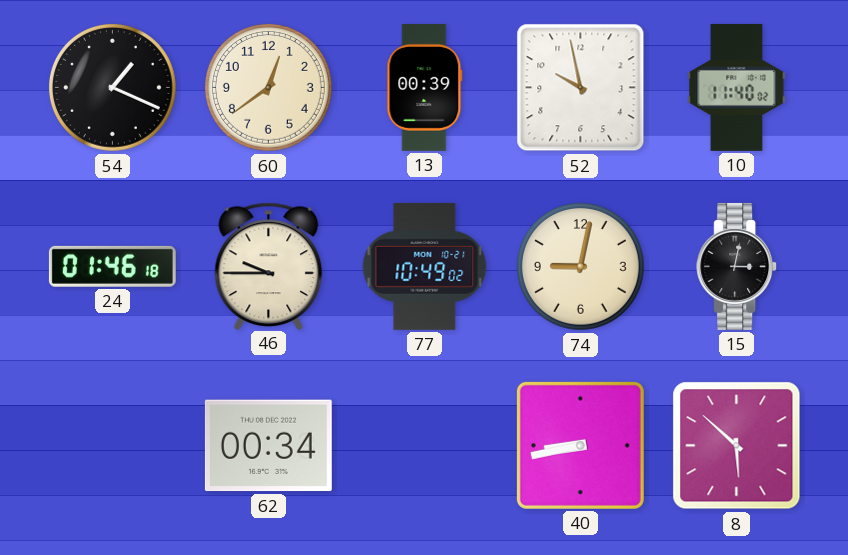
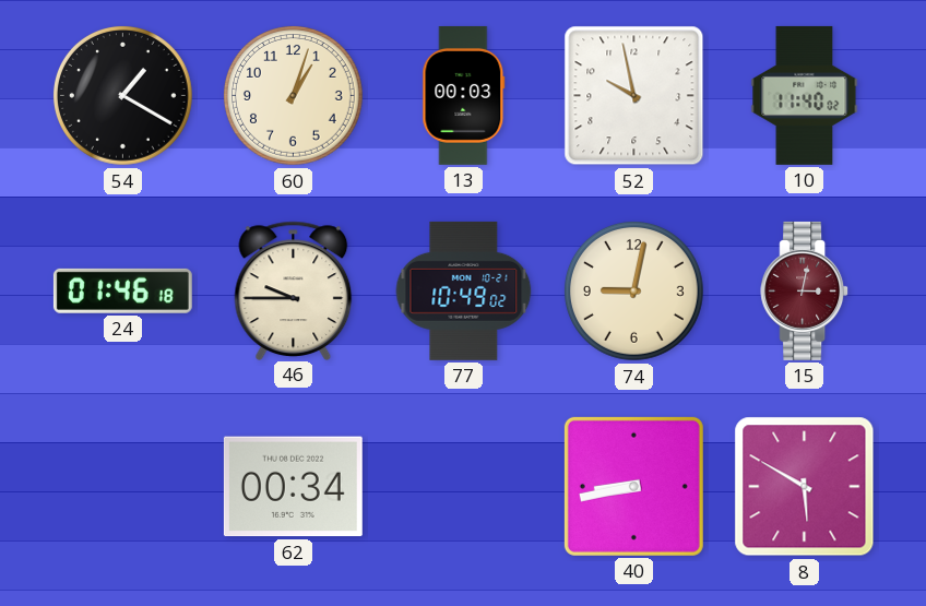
54: 1:19 -> 1:20
60: 12:39 -> 1:03
13: 00:39 -> 00:03
15 dial: black -> burgundy
8: 5:52 -> 5:50
